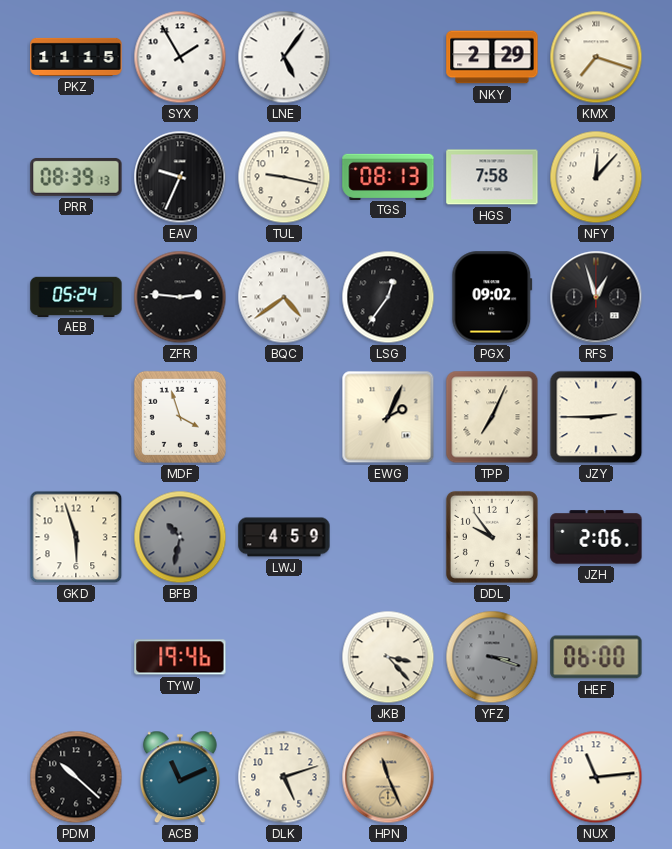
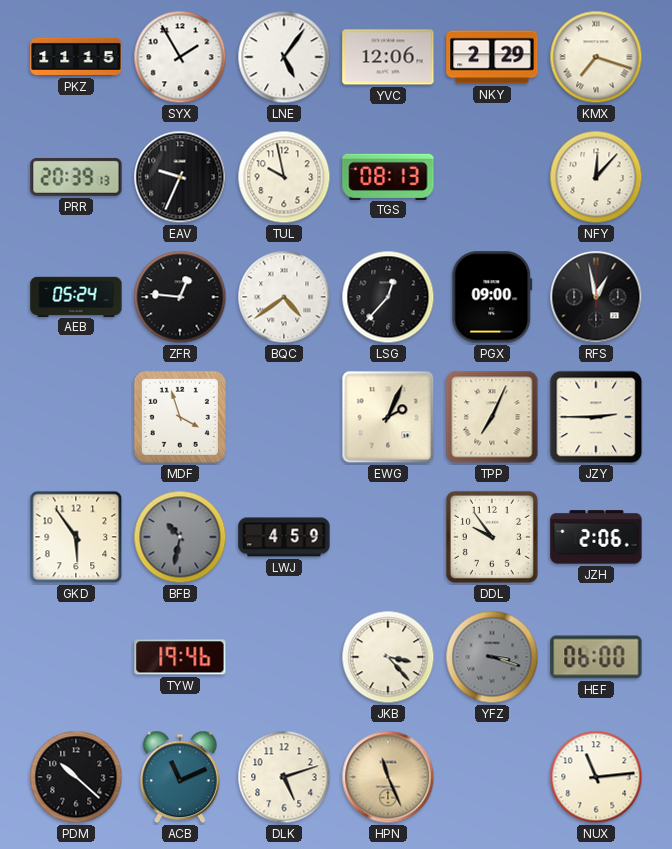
YVC: none -> 12:06
PRR: 08:39 -> 20:39
TUL: 9:17 -> 9:58
HGS: 7:58 -> none
ZFR: 2:46 -> 12:46
LSG: 12:36 -> 12:37
PGX: 09:02 -> 09:00
RFS: 12:57 -> 12:58
GKD: 5:57 -> 5:54
